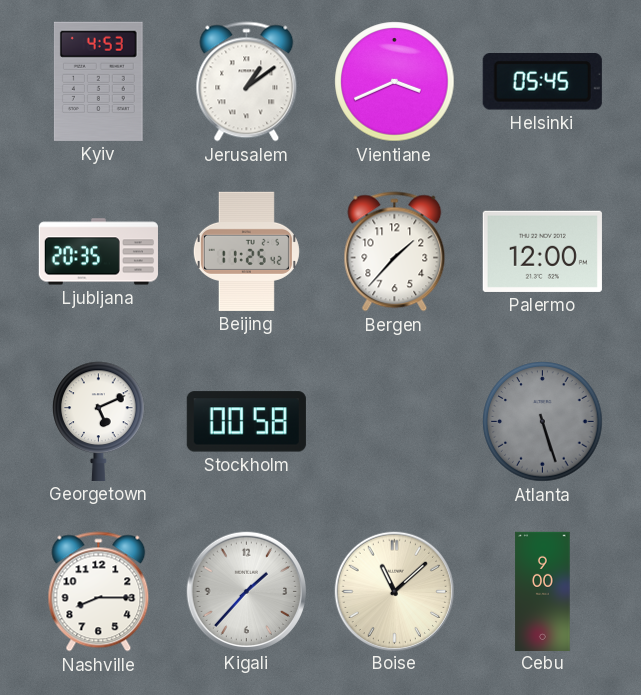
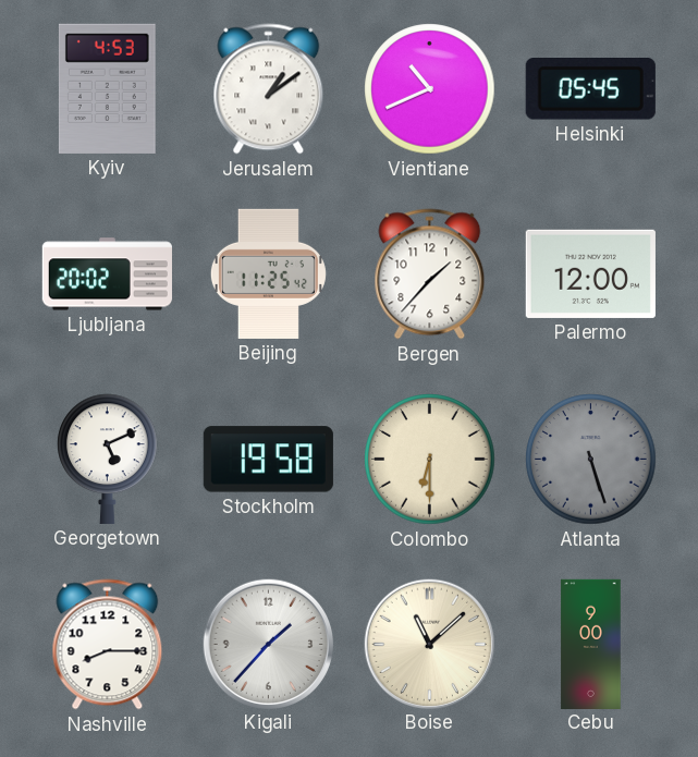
Vientiane: 3:41 -> 10:41
Ljubljana: 20:35 -> 20:02
Stockholm: 00:58 -> 19:58
Colombo: none -> 6:30
